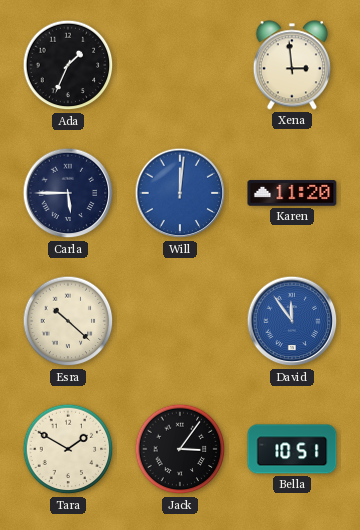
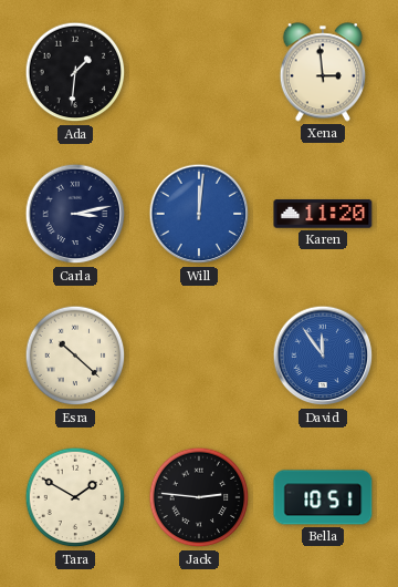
Ada: 1:34 -> 1:31
Carla: 5:45 -> 3:13
Jack: 3:06 -> 2:46
